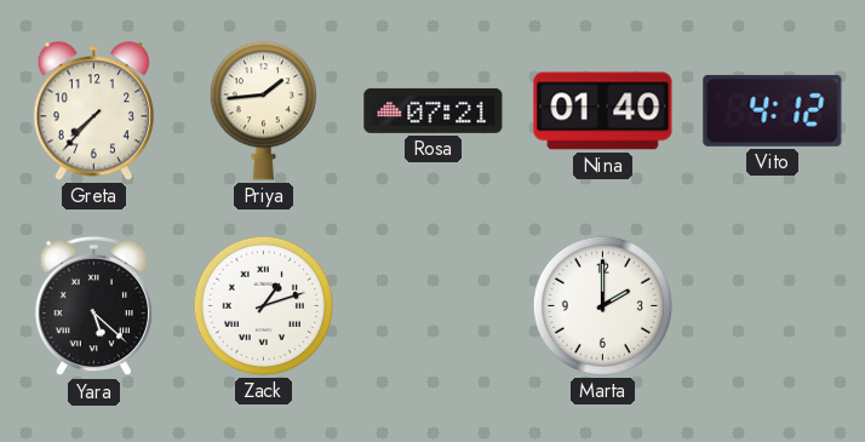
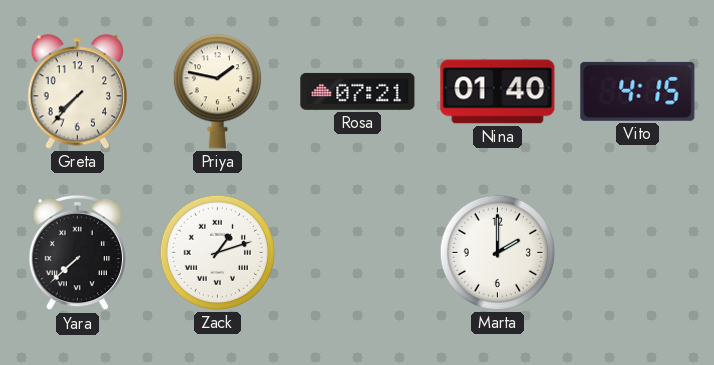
Priya: 1:44 -> 1:47
Vito: 4:12 -> 4:15
Yara: 5:22 -> 7:38
